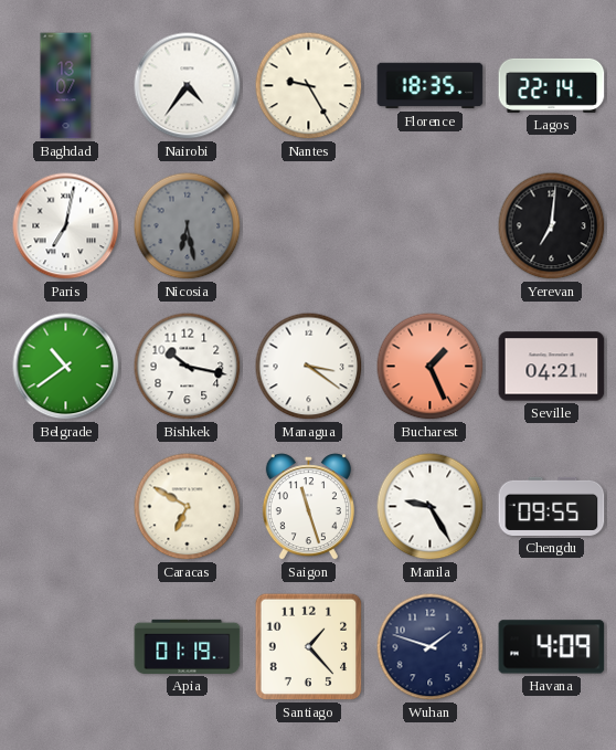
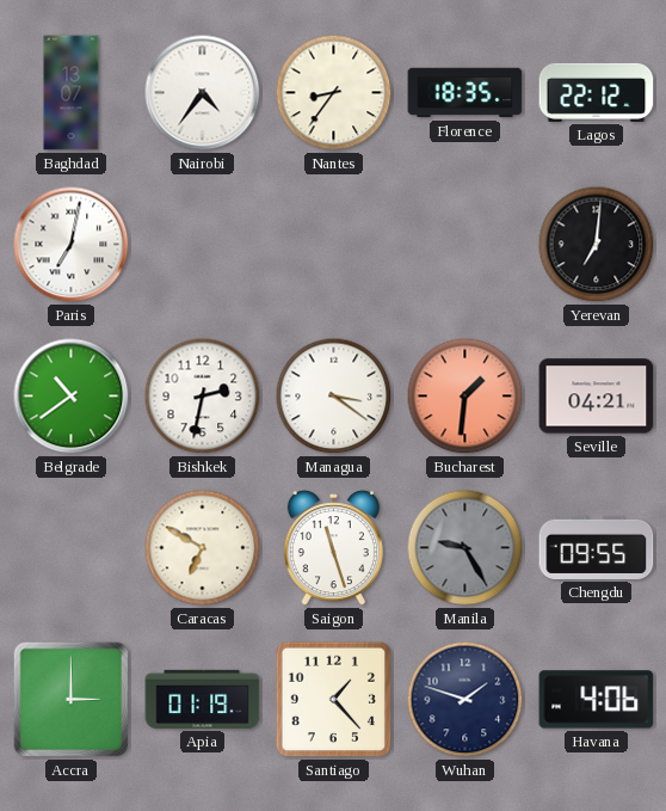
Nantes: 9:25 -> 8:36
Lagos: 22:14 -> 22:12
Nicosia: 6:28 -> none
Bishkek: 10:17 -> 2:32
Bucharest: 1:26 -> 1:31
Manila dial: white -> grey
Accra: none -> 3:00
Havana: 4:09 -> 4:06
